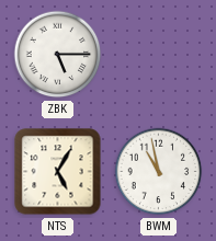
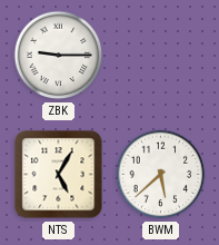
ZBK: 5:15 -> 9:15
BWM: 10:58 -> 5:38
